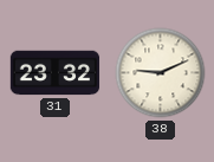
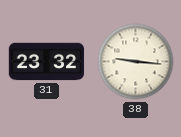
38: 9:11 -> 9:16
